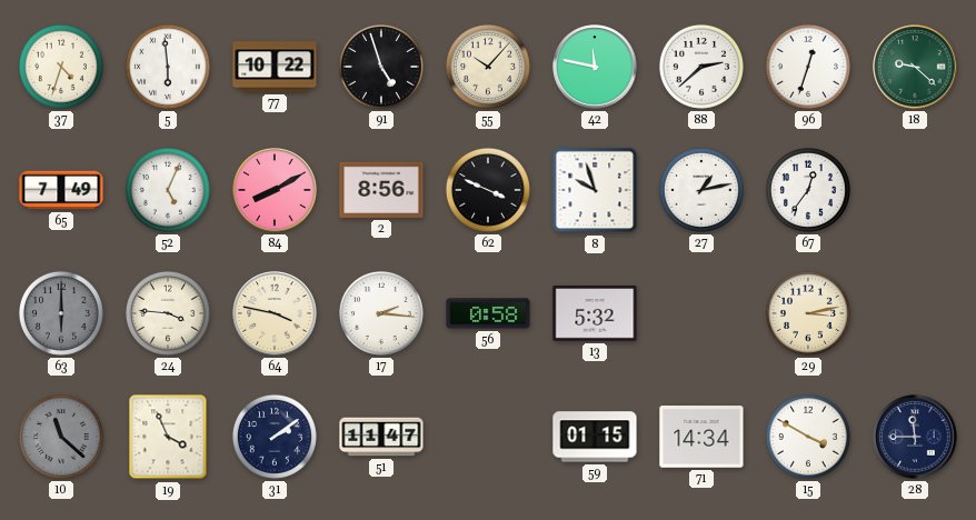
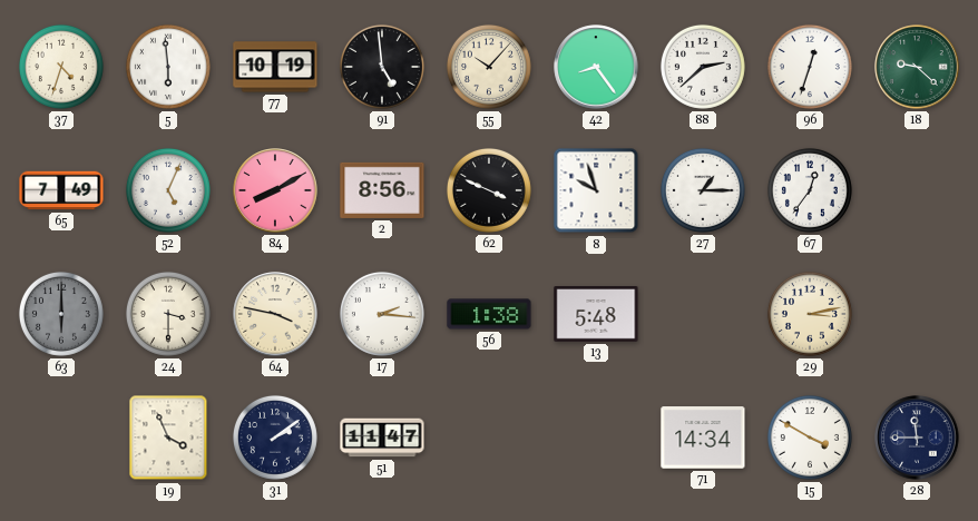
77: 10:22 -> 10:19
91: 4:57 -> 4:59
42: 11:47 -> 8:24
27: 1:13 -> 1:15
24: 3:46 -> 3:30
56: 0:58 -> 1:38
13: 5:32 -> 5:48
10: 11:22 -> none
59: 01:15 -> none
